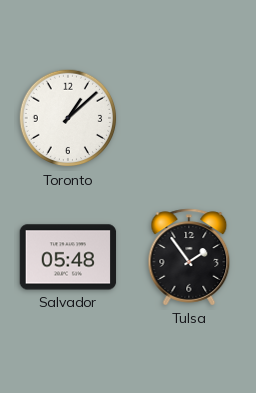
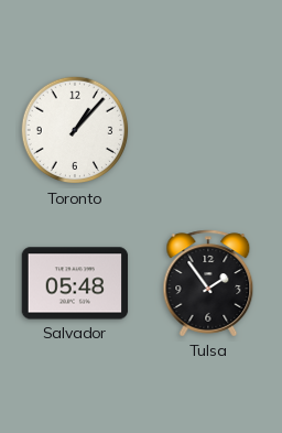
Toronto: 1:08 -> 1:07
